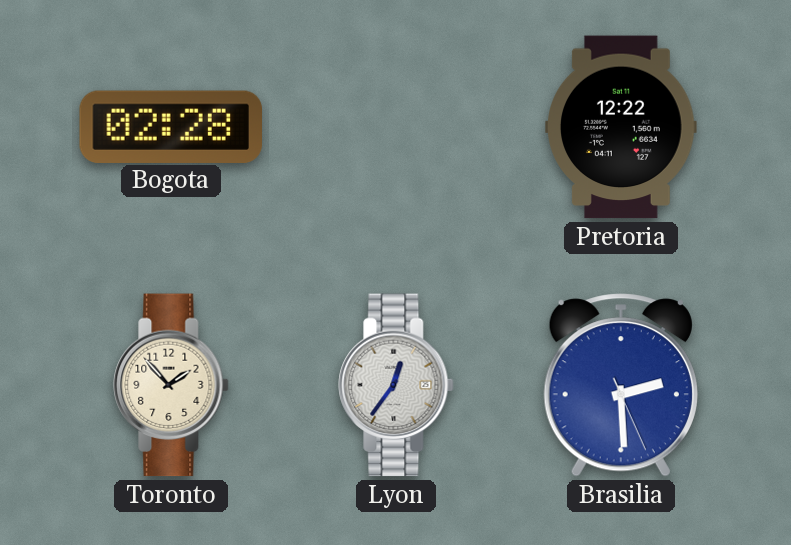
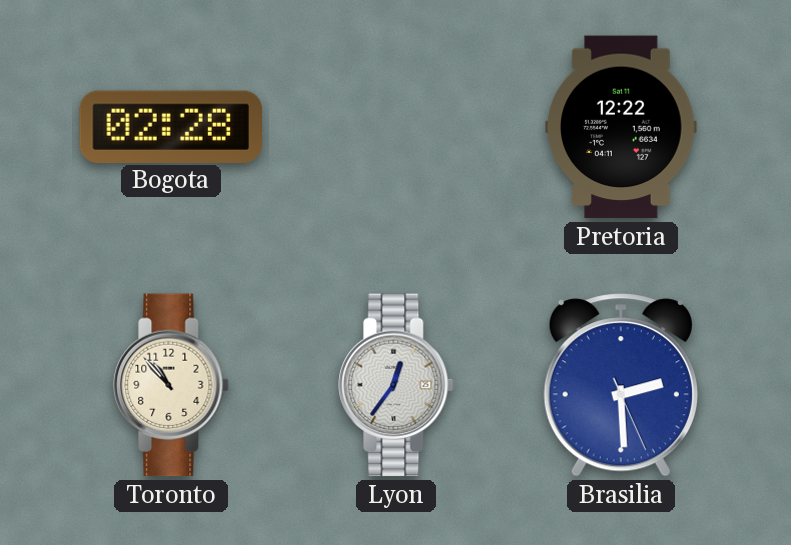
Toronto: 1:53 -> 10:53
